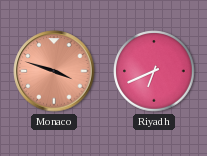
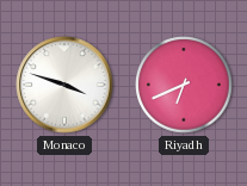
Monaco dial: salmon -> white
